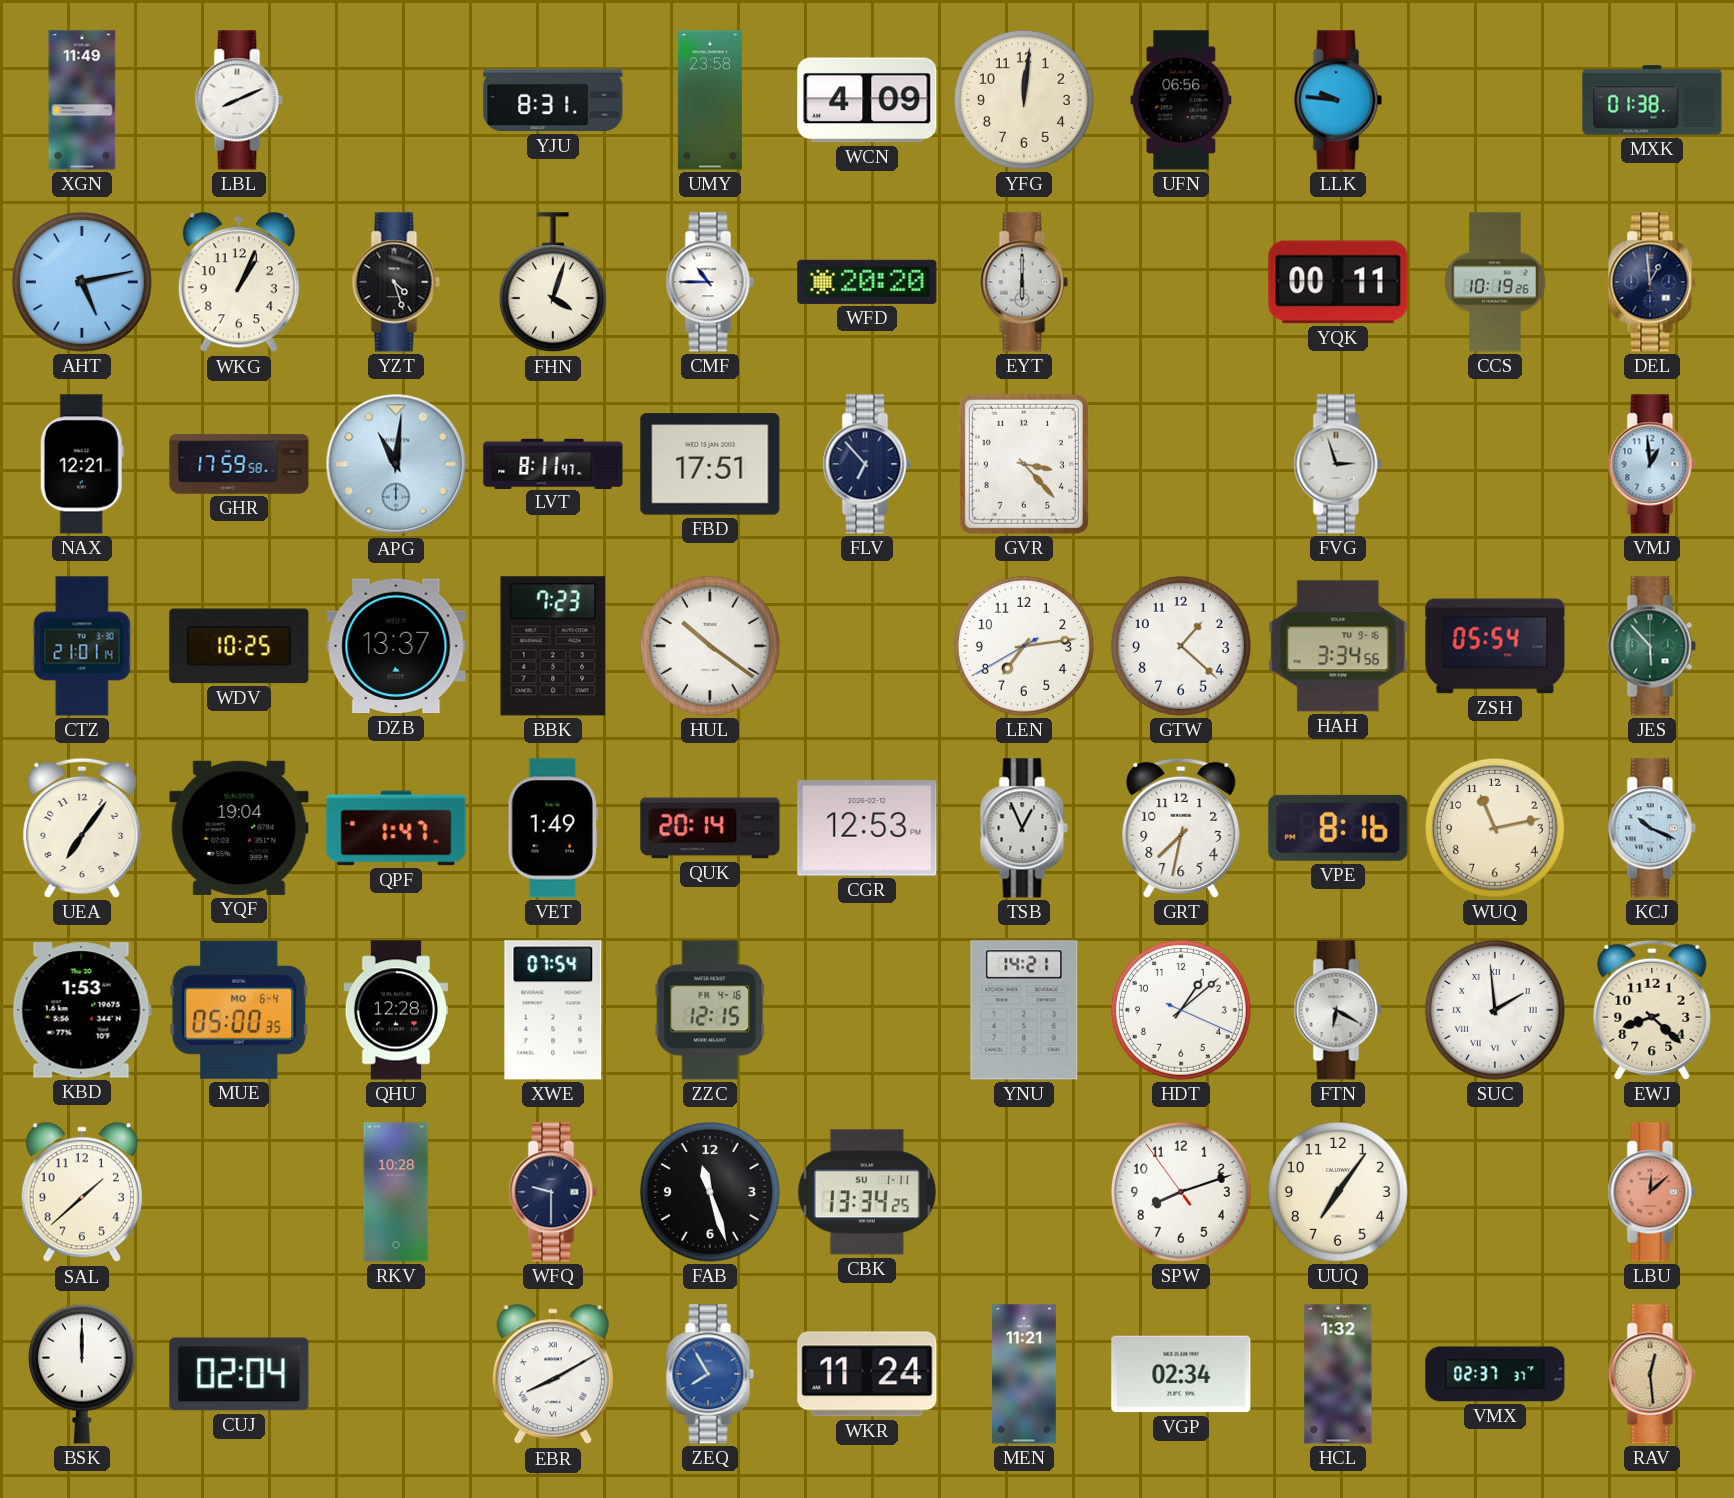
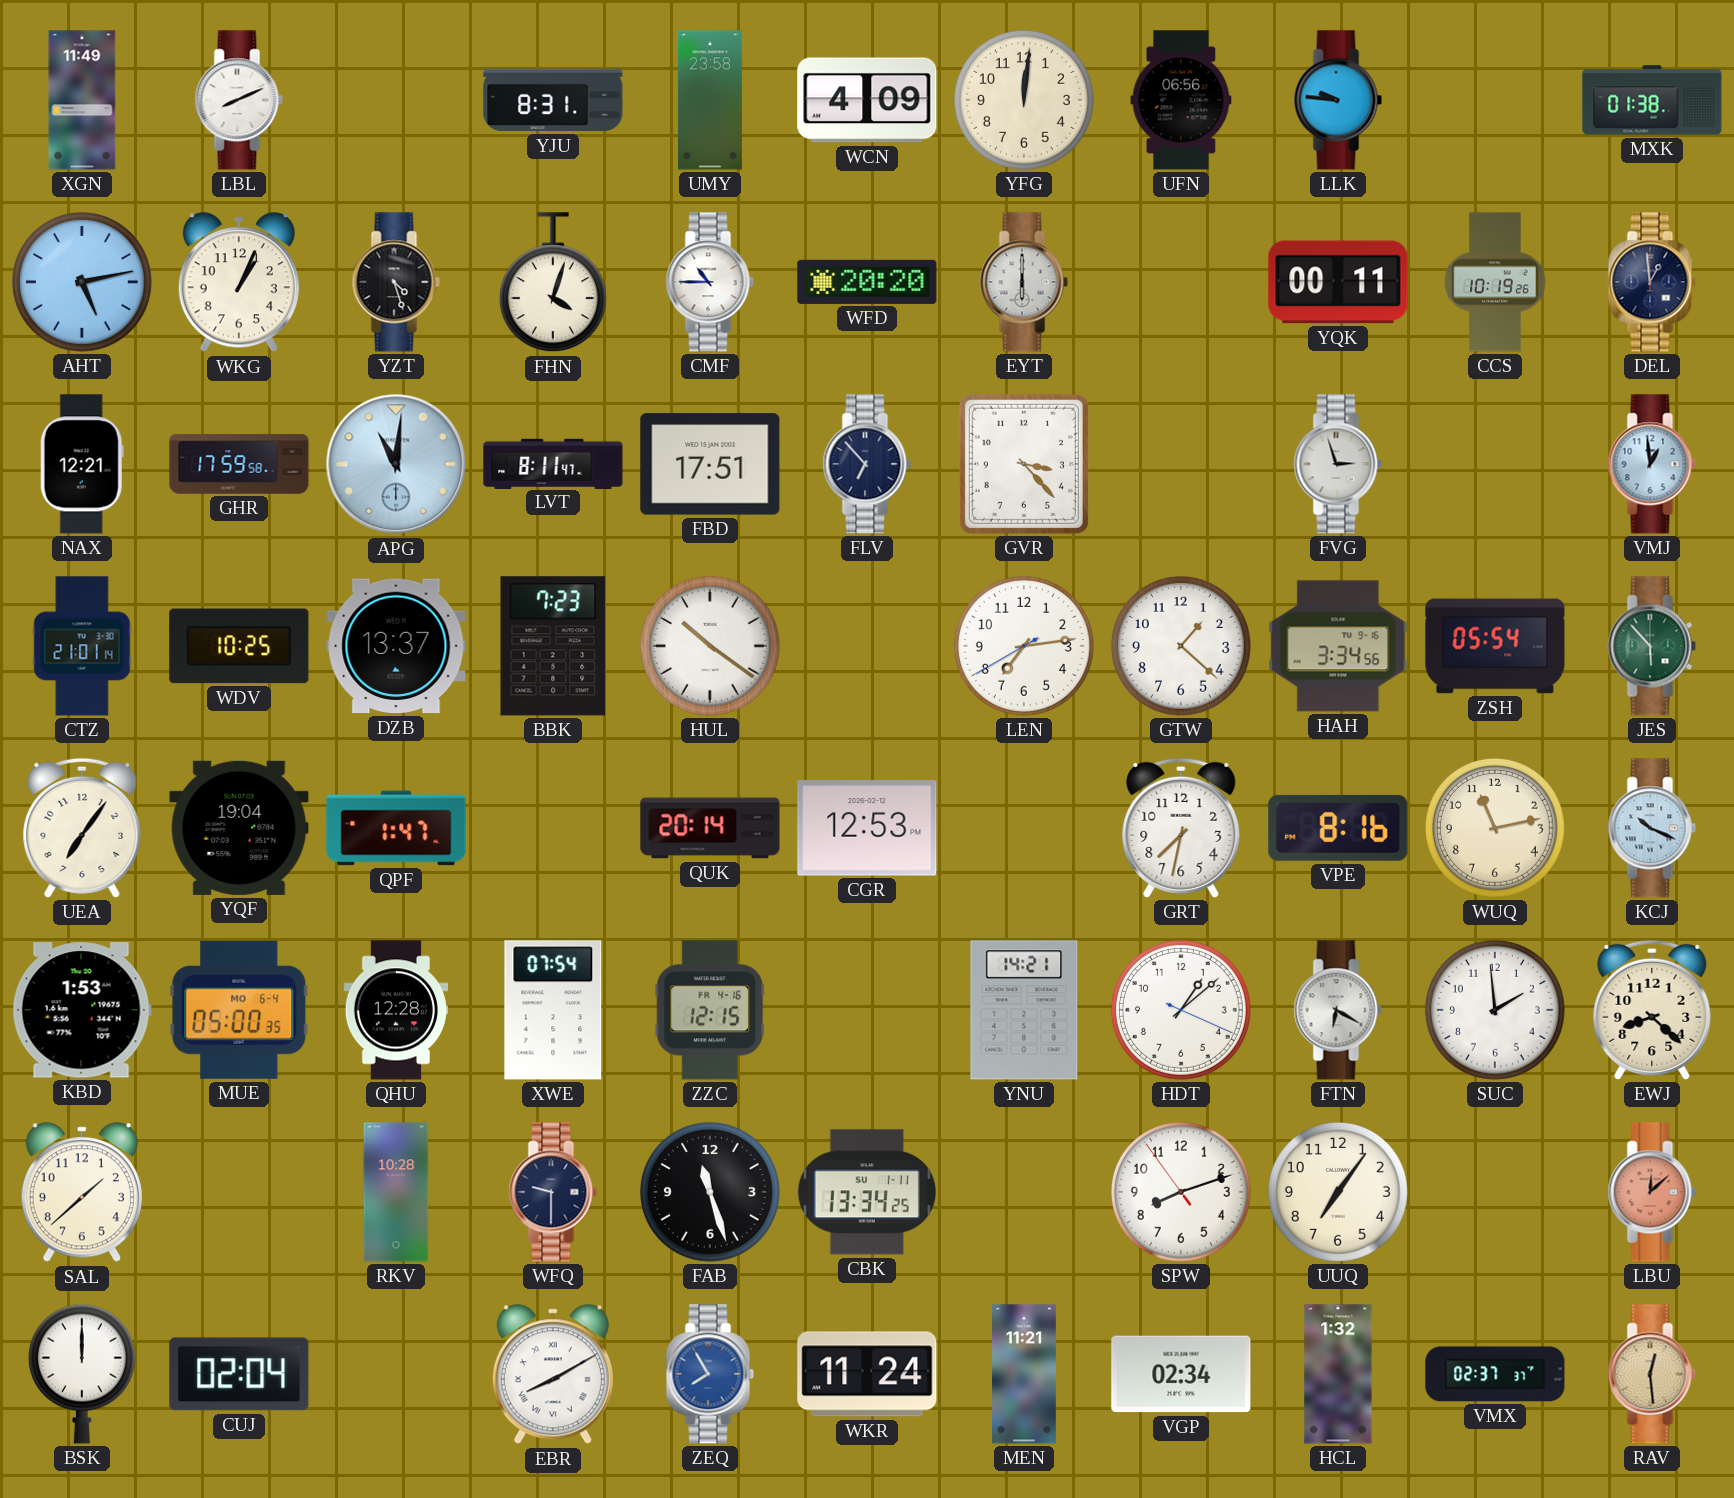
VET: 1:49 -> none
TSB: 12:56 -> none
SUC numerals: Roman -> Arabic
